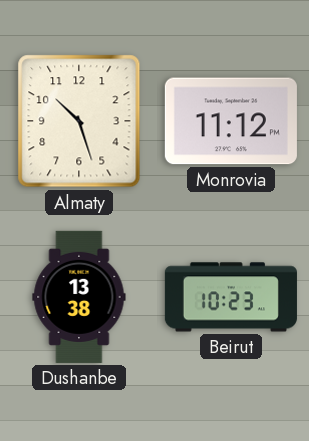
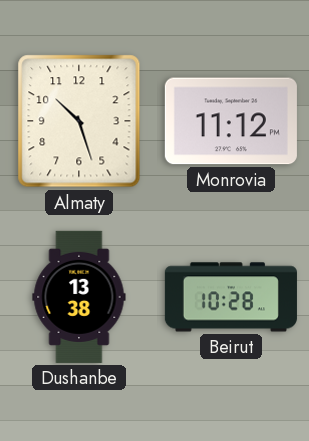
Beirut: 10:23 -> 10:28
